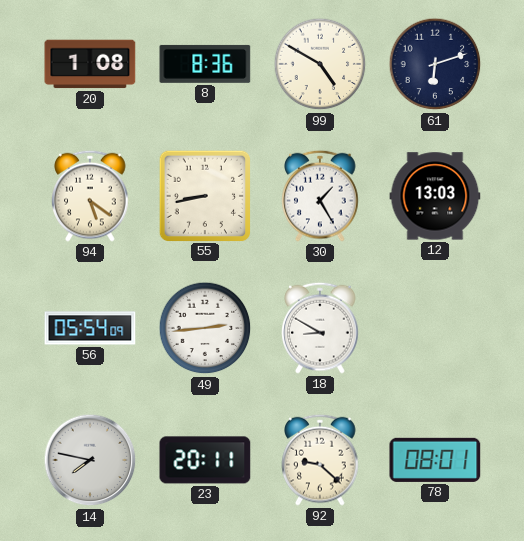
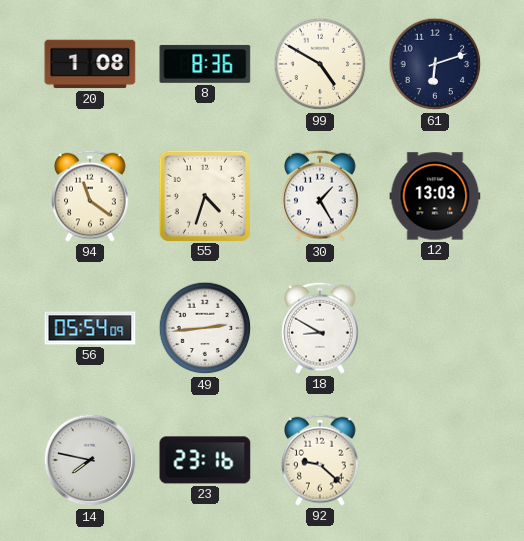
94: 5:21 -> 11:21
55: 8:43 -> 4:33
23: 20:11 -> 23:16
78: 08:01 -> none
